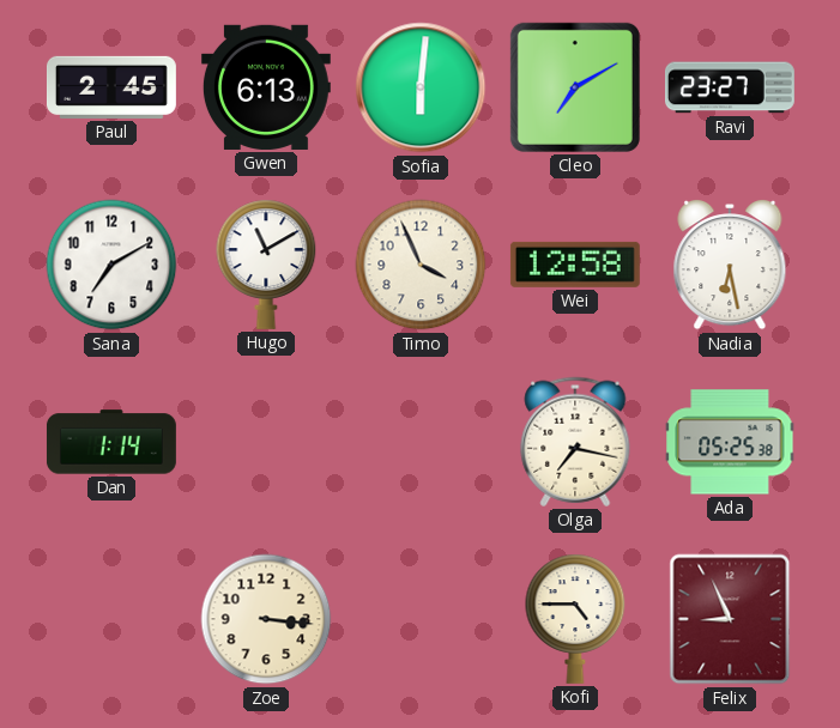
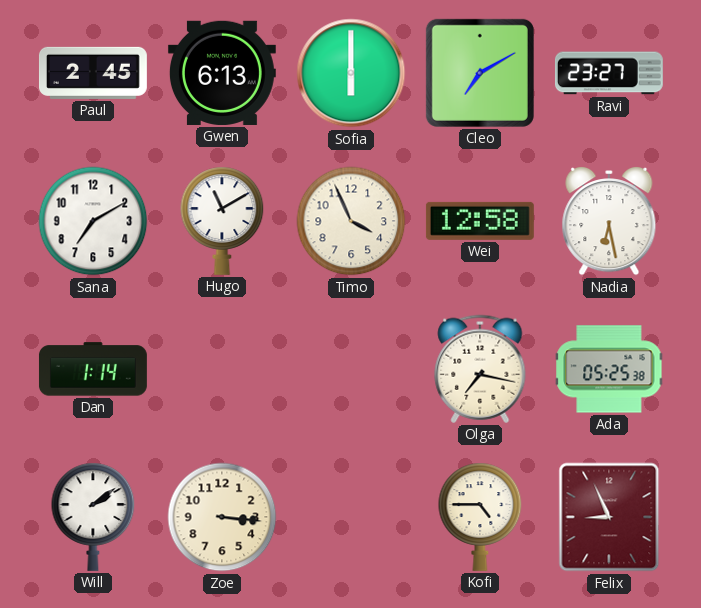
Sofia: 6:01 -> 6:00
Will: none -> 2:09
